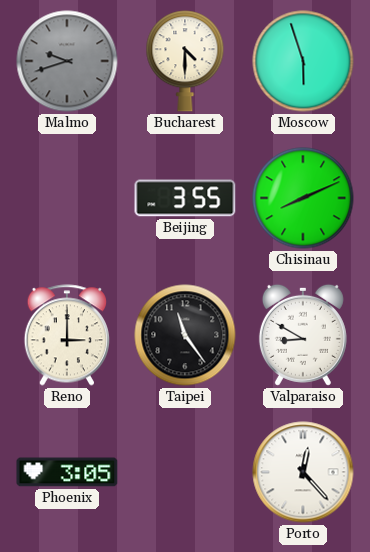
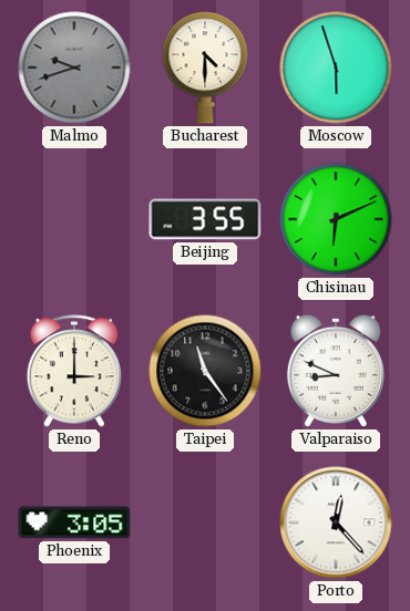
Chisinau: 8:11 -> 6:11
Valparaiso: 8:50 -> 8:49
